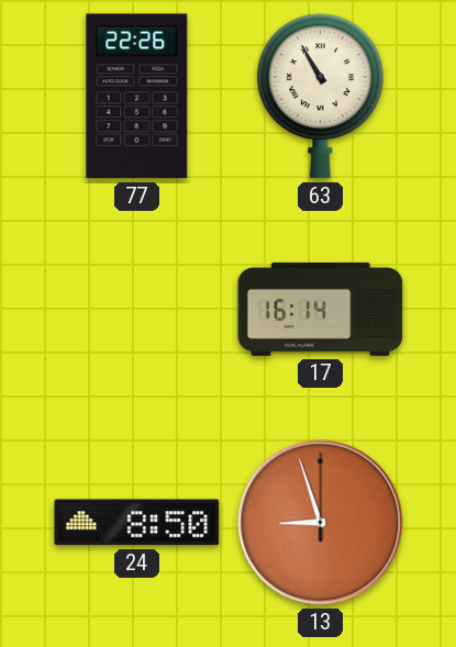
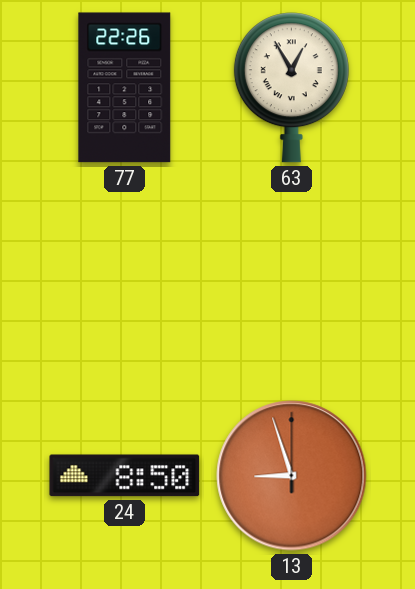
63: 10:55 -> 12:55
17: 16:14 -> none
